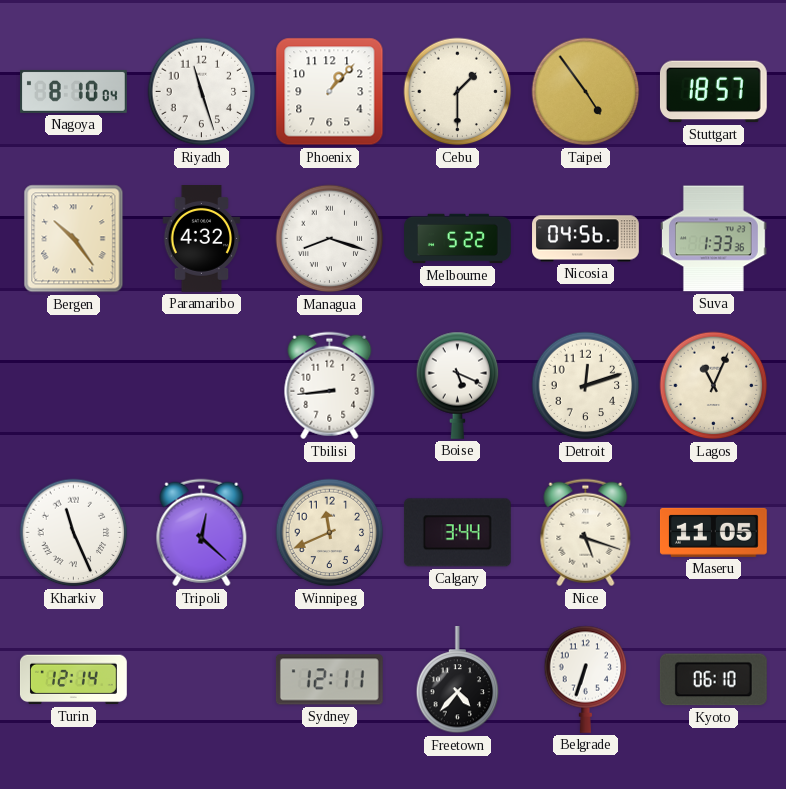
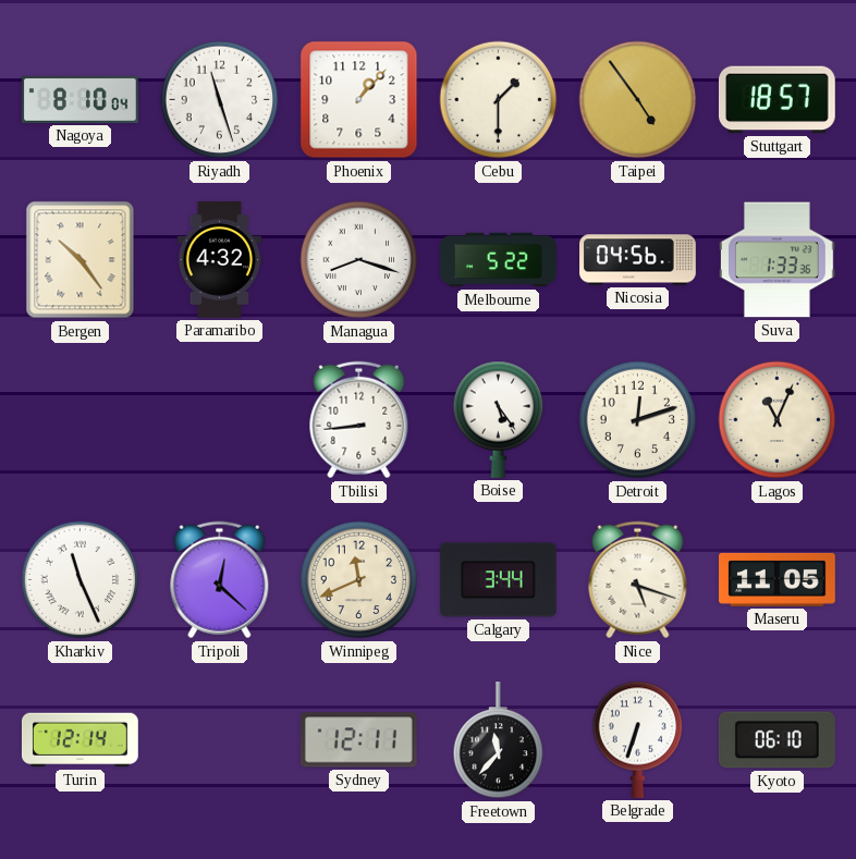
Boise: 5:19 -> 5:24
Freetown: 4:37 -> 11:37
